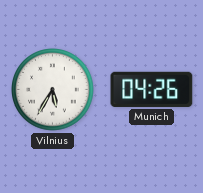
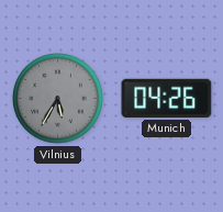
Vilnius dial: white -> grey
